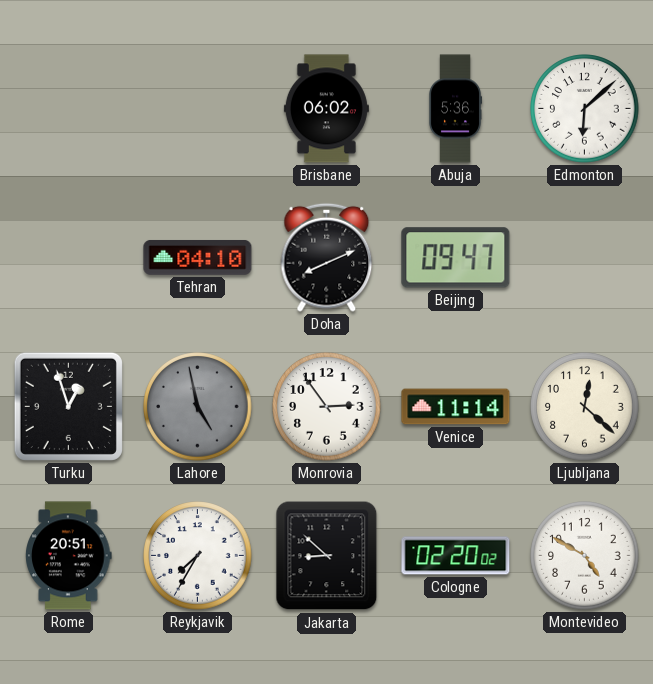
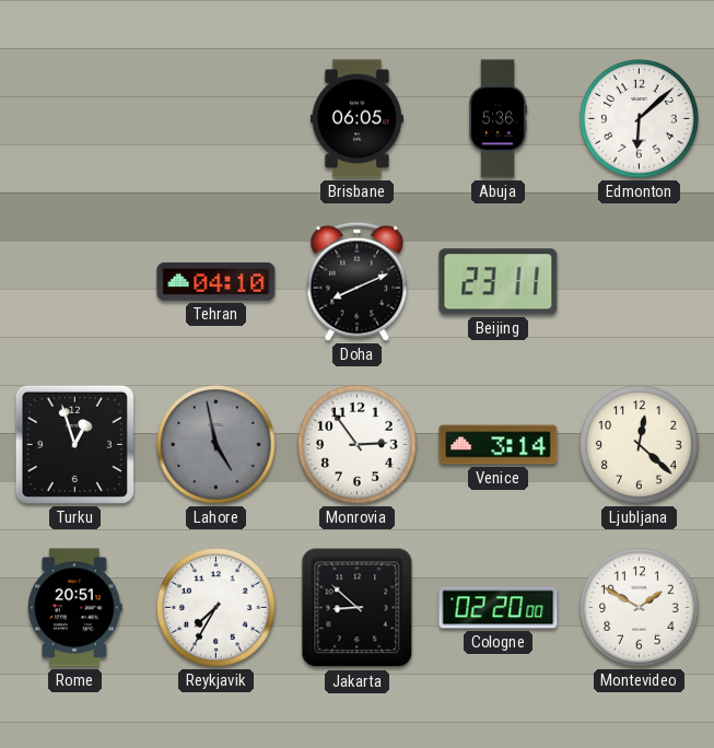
Brisbane: 06:02 -> 06:05
Beijing: 09:47 -> 23:11
Venice: 11:14 -> 3:14
Cologne: 02:20:02 -> 02:20:00
Montevideo: 4:50 -> 1:50
